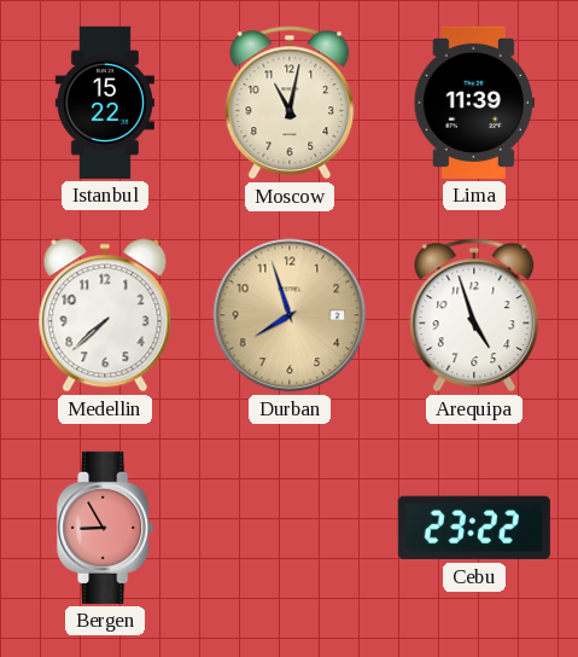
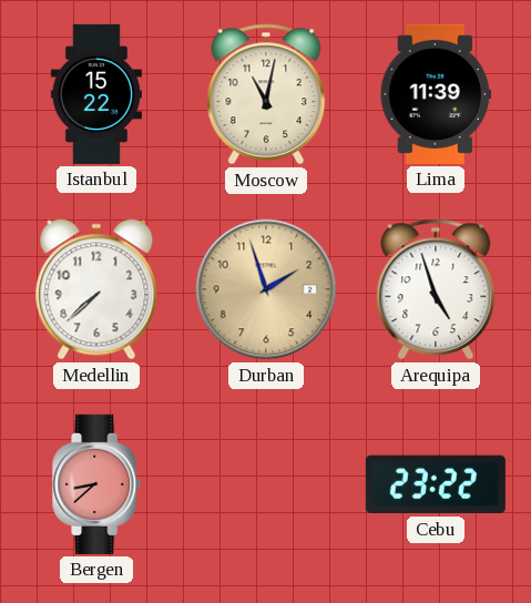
Durban: 7:57 -> 1:57
Bergen: 8:55 -> 8:38
